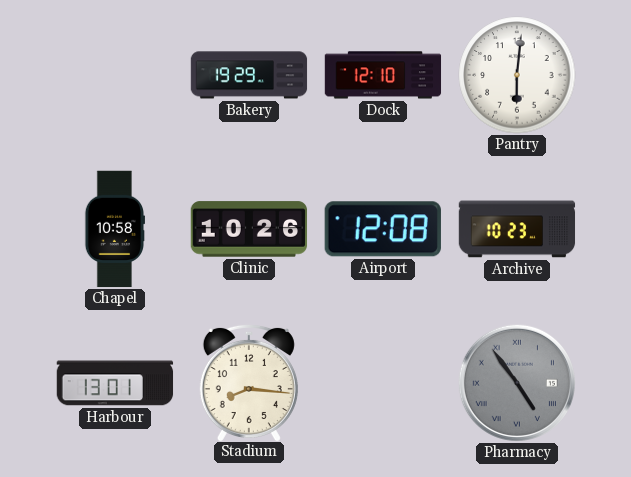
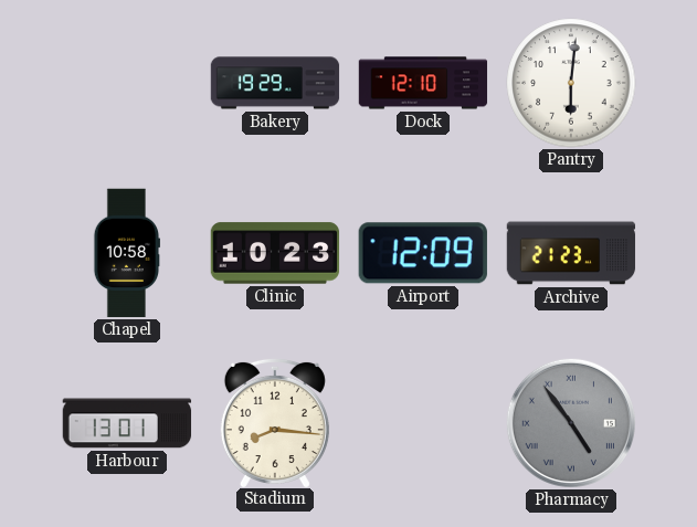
Clinic: 10:26 -> 10:23
Airport: 12:08 -> 12:09
Archive: 10:23 -> 21:23
